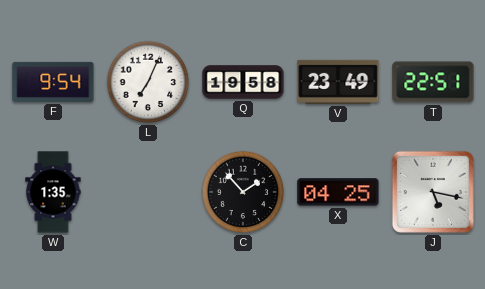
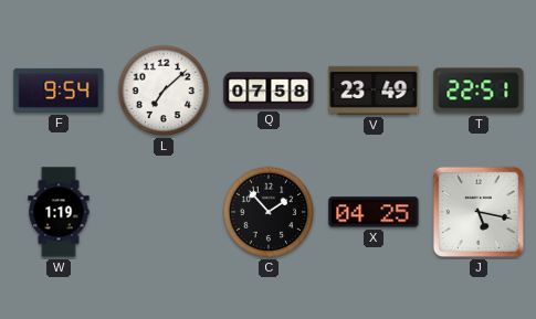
L: 7:04 -> 7:08
Q: 19:58 -> 07:58
W: 1:35 -> 1:19
